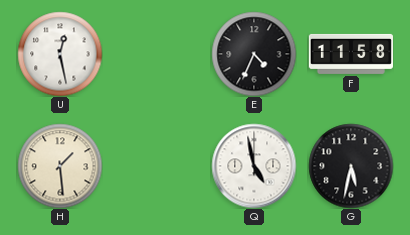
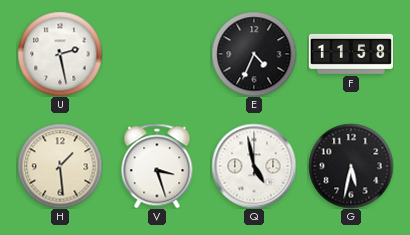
U: 12:28 -> 2:28
V: none -> 3:27
